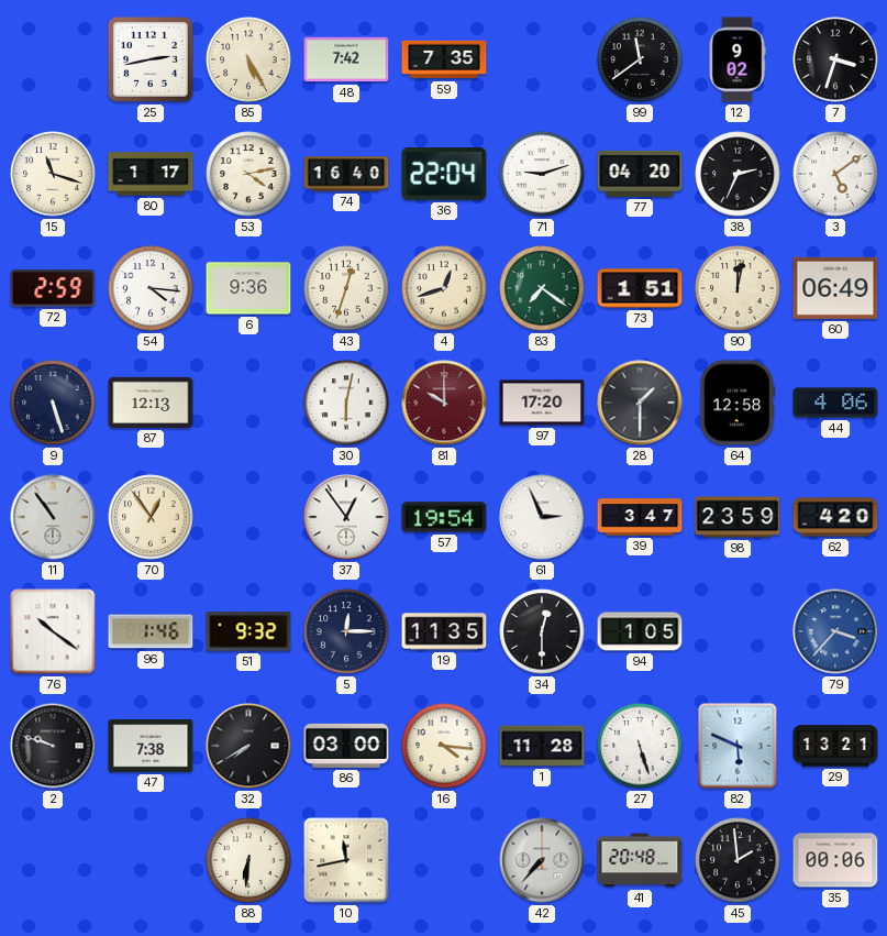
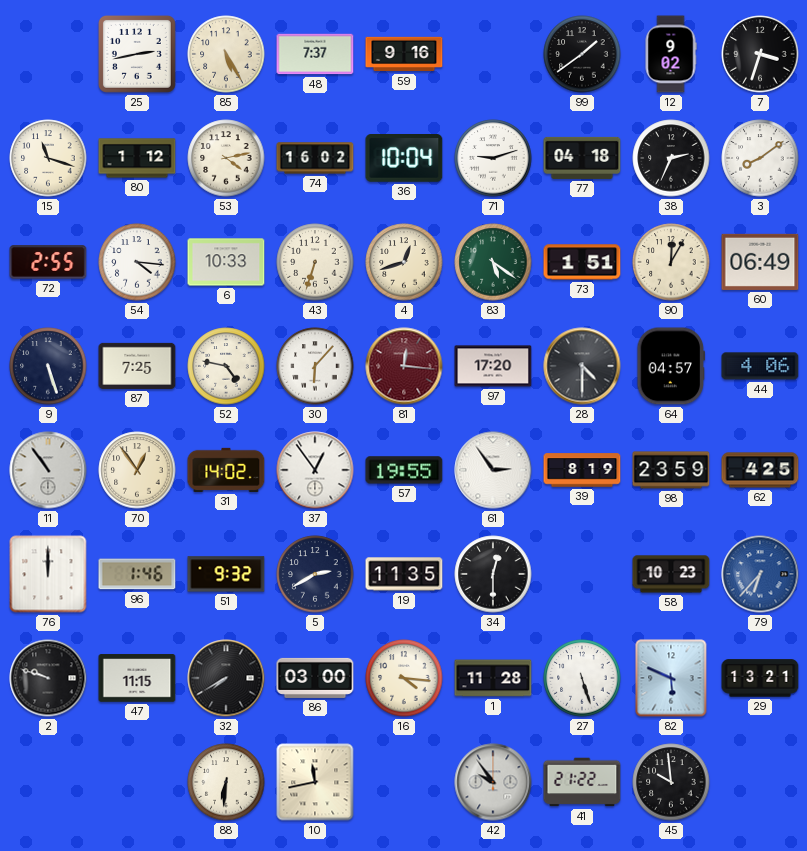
48: 7:42 -> 7:37
59: 7:35 -> 9:16
99: 11:39 -> 1:39
80: 1:17 -> 1:12
74: 16:40 -> 16:02
36: 22:04 -> 10:04
77: 04:20 -> 04:18
3: 5:09 -> 8:09
72: 2:59 -> 2:55
6: 9:36 -> 10:33
43: 12:33 -> 6:33
83: 7:21 -> 5:21
90: 12:02 -> 12:05
87: 12:13 -> 7:25
52: none -> 4:47
30: 6:02 -> 6:07
81: 10:00 -> 12:16
28: 1:30 -> 4:30
64: 12:58 -> 04:57
31: none -> 14:02
57: 19:54 -> 19:55
61: 2:56 -> 2:54
39: 3:47 -> 8:19
62: 4:20 -> 4:25
76: 10:21 -> 12:00
5: 12:15 -> 2:40
94: 1:05 -> none
58: none -> 10:23
79: 3:37 -> 6:37
47: 7:38 -> 11:15
42: 7:37 -> 9:54
41: 20:48 -> 21:22
45: 1:59 -> 9:59
35: 00:06 -> none
